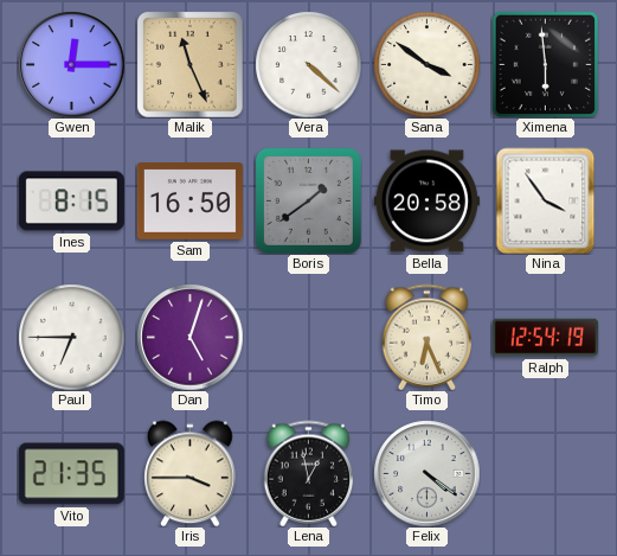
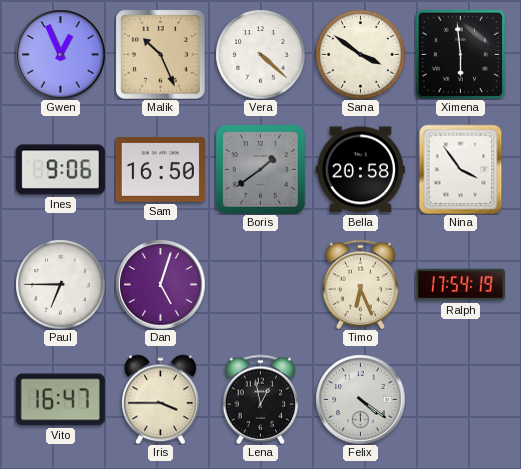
Gwen: 12:15 -> 12:56
Malik: 11:26 -> 10:26
Ines: 8:15 -> 9:06
Ralph: 12:54 -> 17:54
Vito: 21:35 -> 16:47
